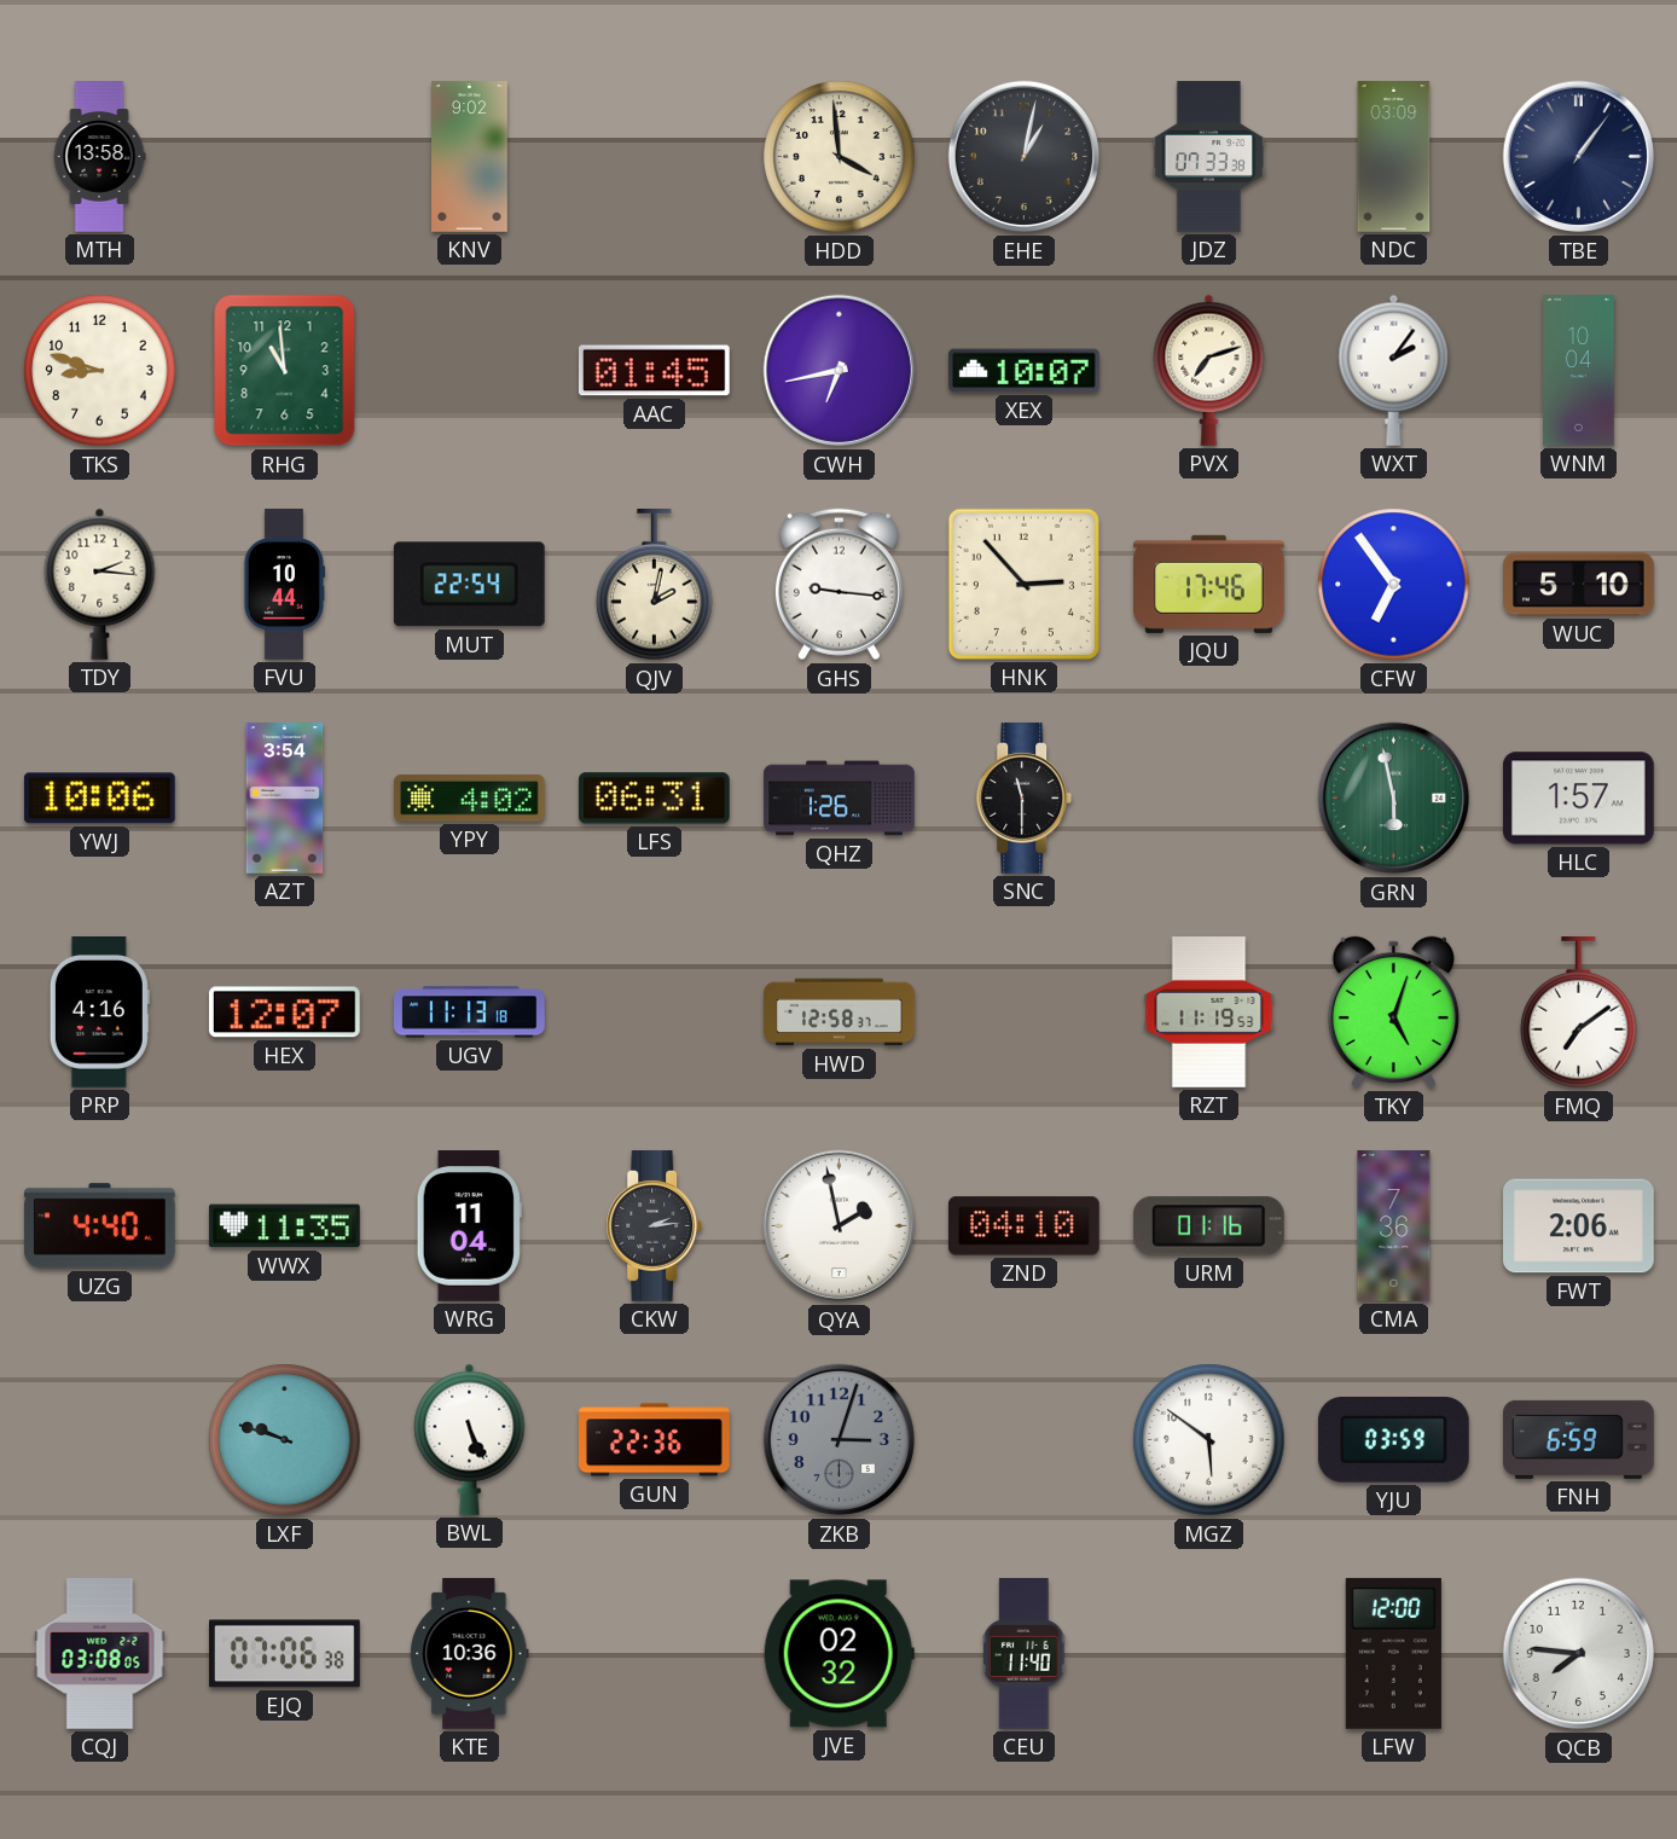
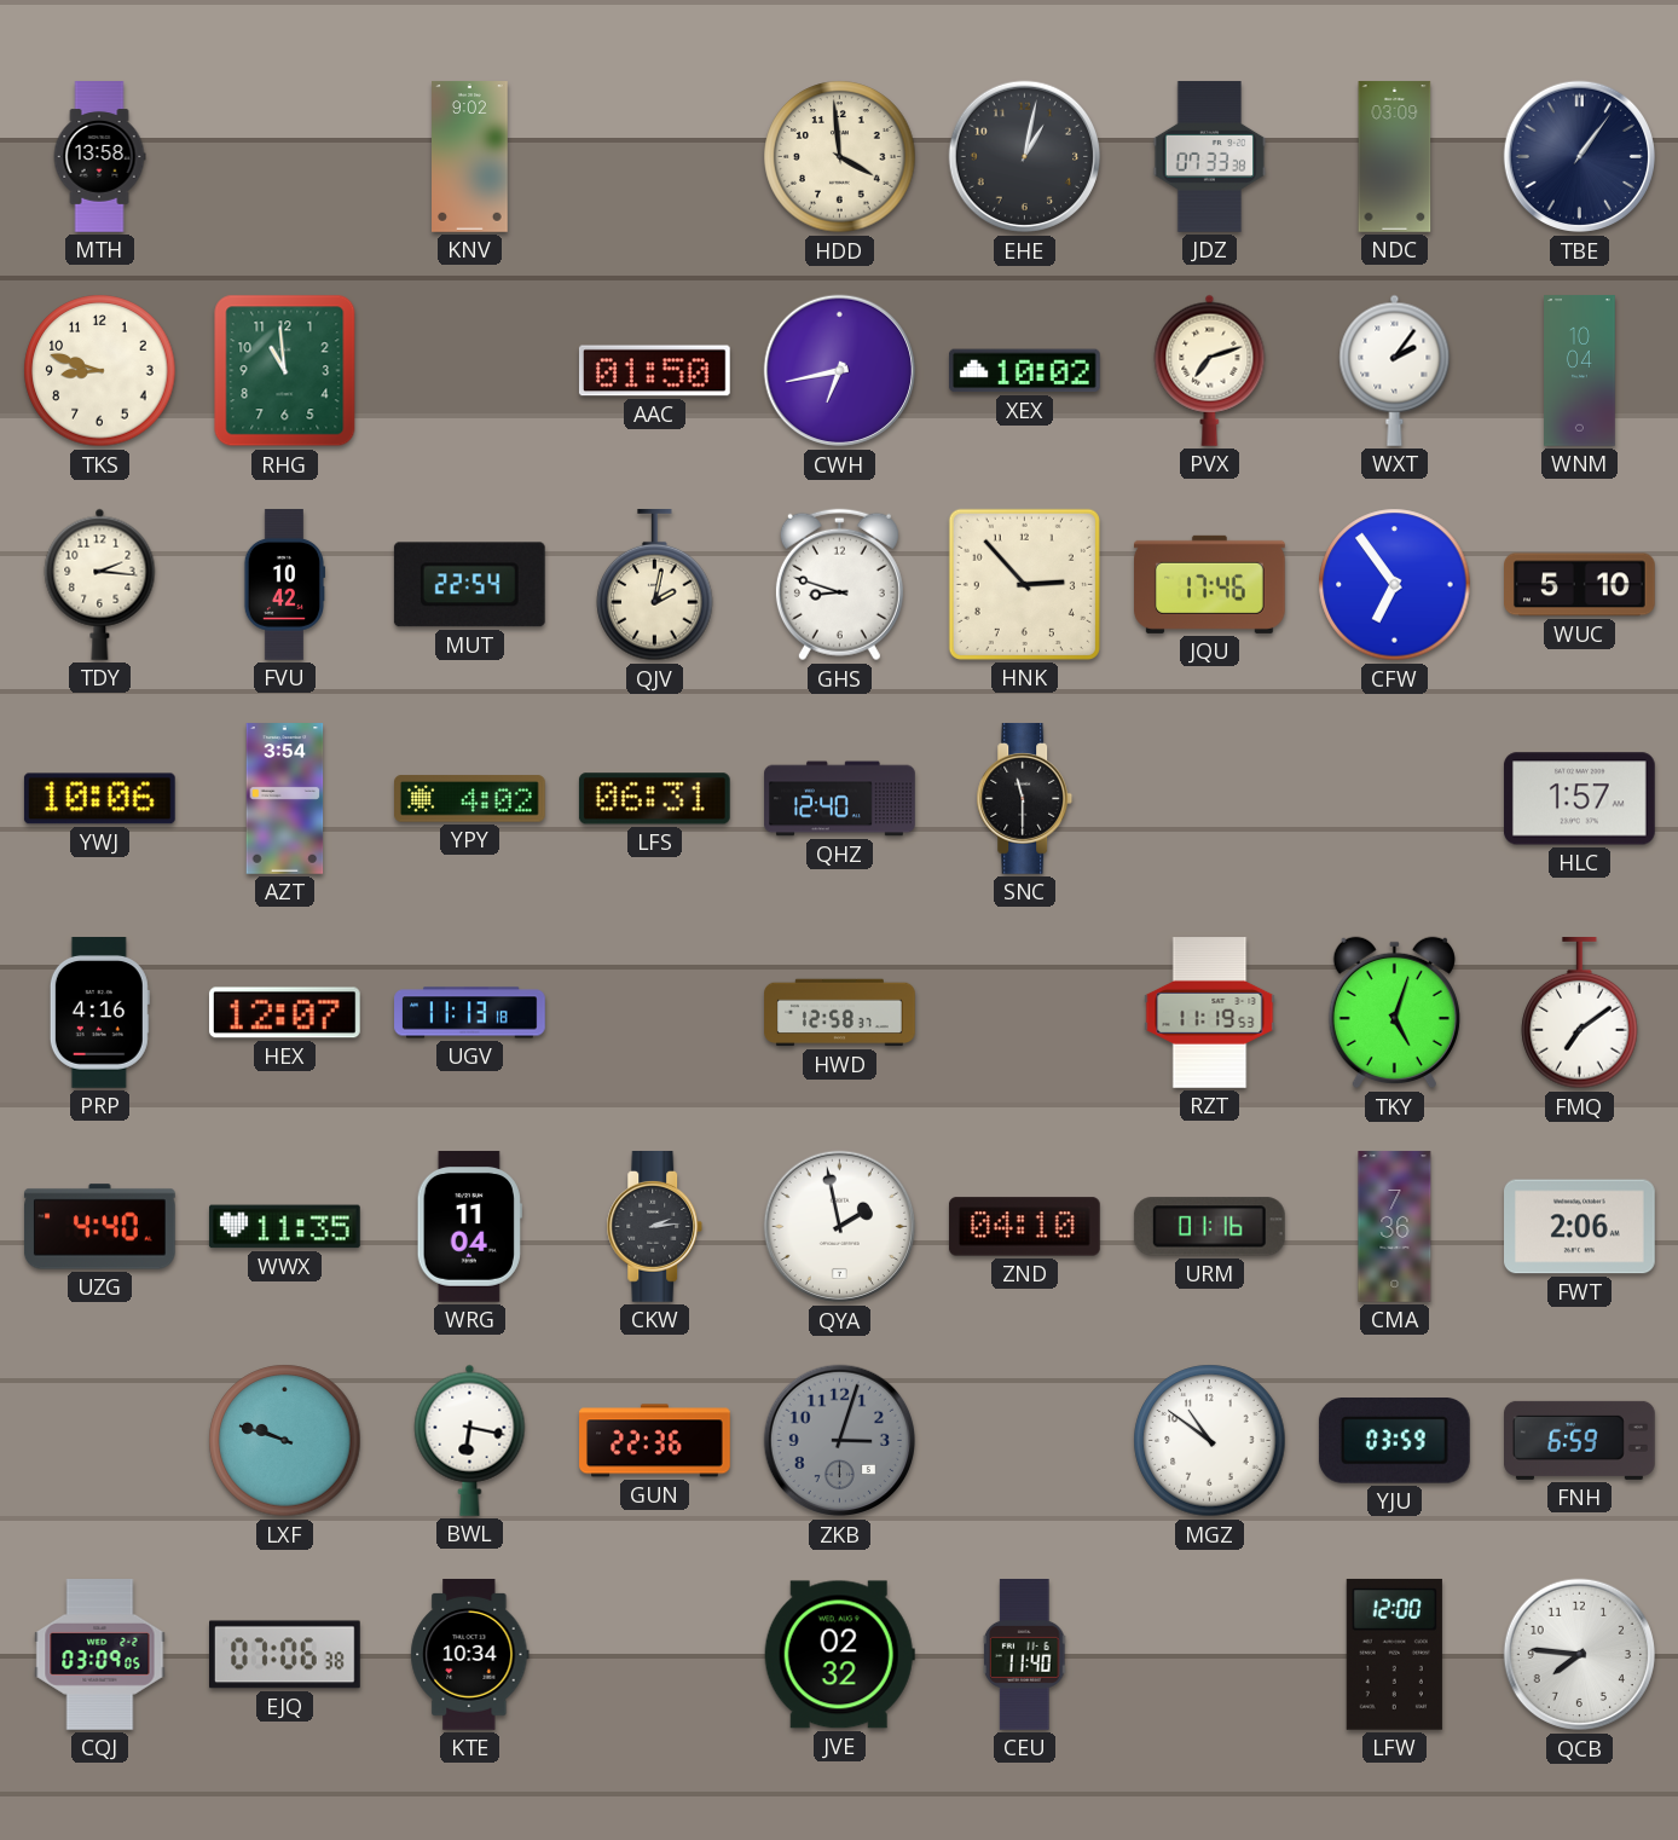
AAC: 01:45 -> 01:50
XEX: 10:07 -> 10:02
FVU: 10:44 -> 10:42
GHS: 9:16 -> 8:48
QHZ: 1:26 -> 12:40
GRN: 5:58 -> none
BWL: 5:26 -> 6:17
MGZ: 5:51 -> 10:51
CQJ: 03:08 -> 03:09
KTE: 10:36 -> 10:34
